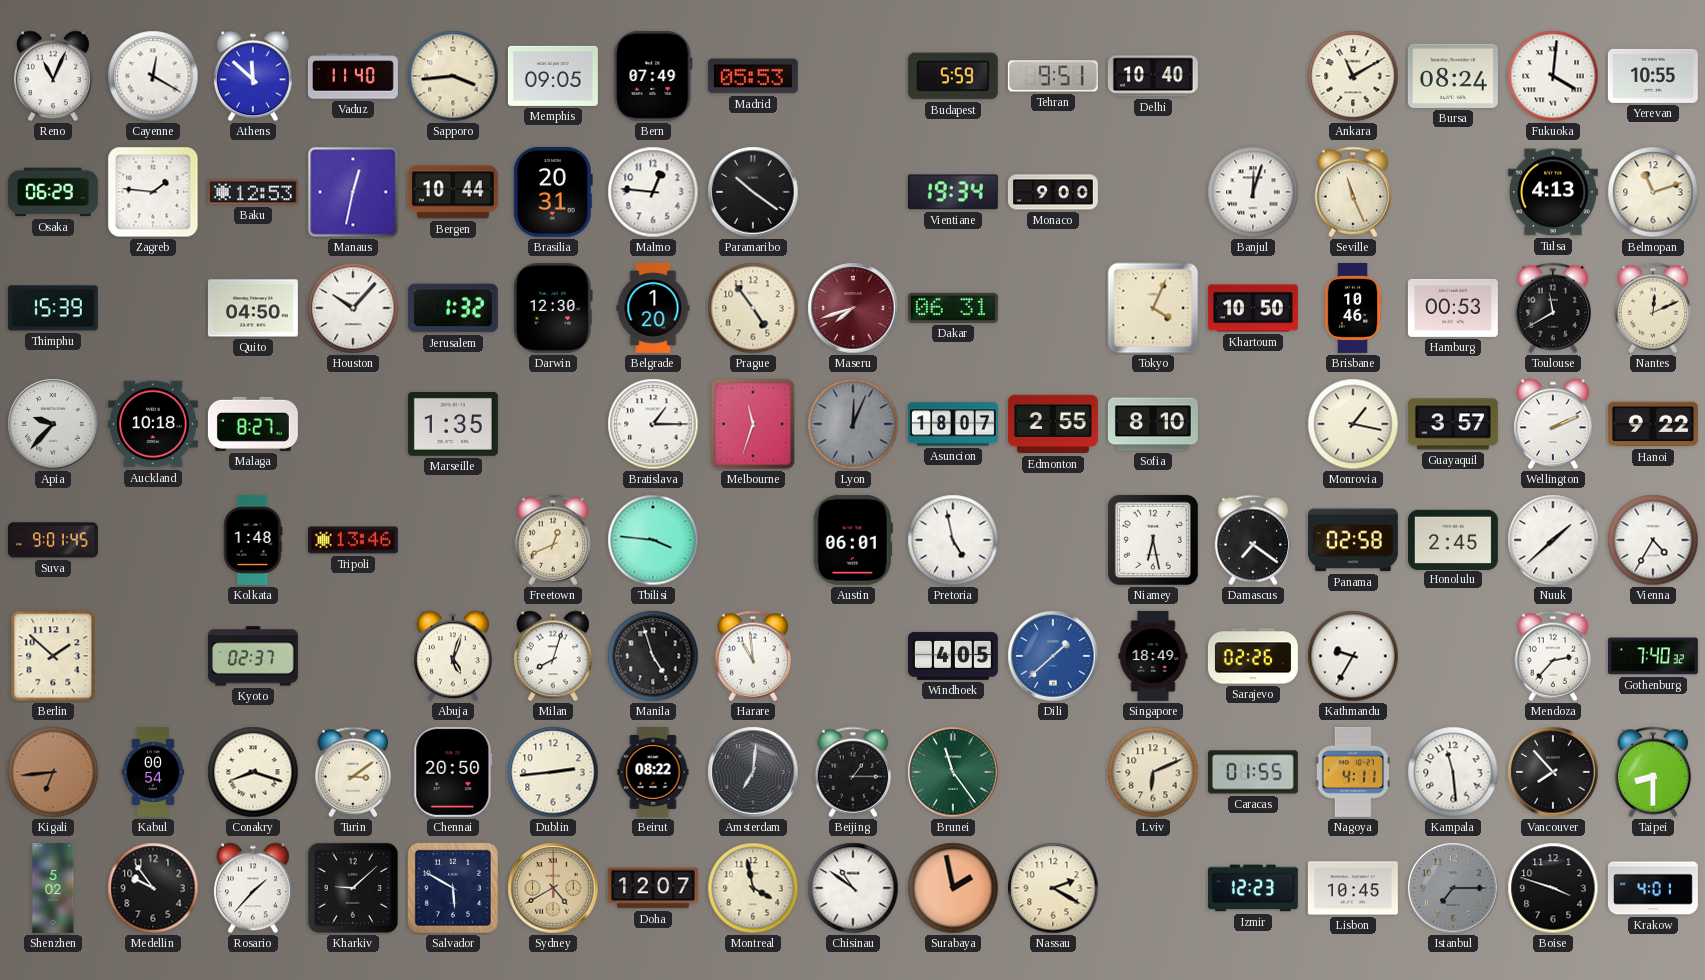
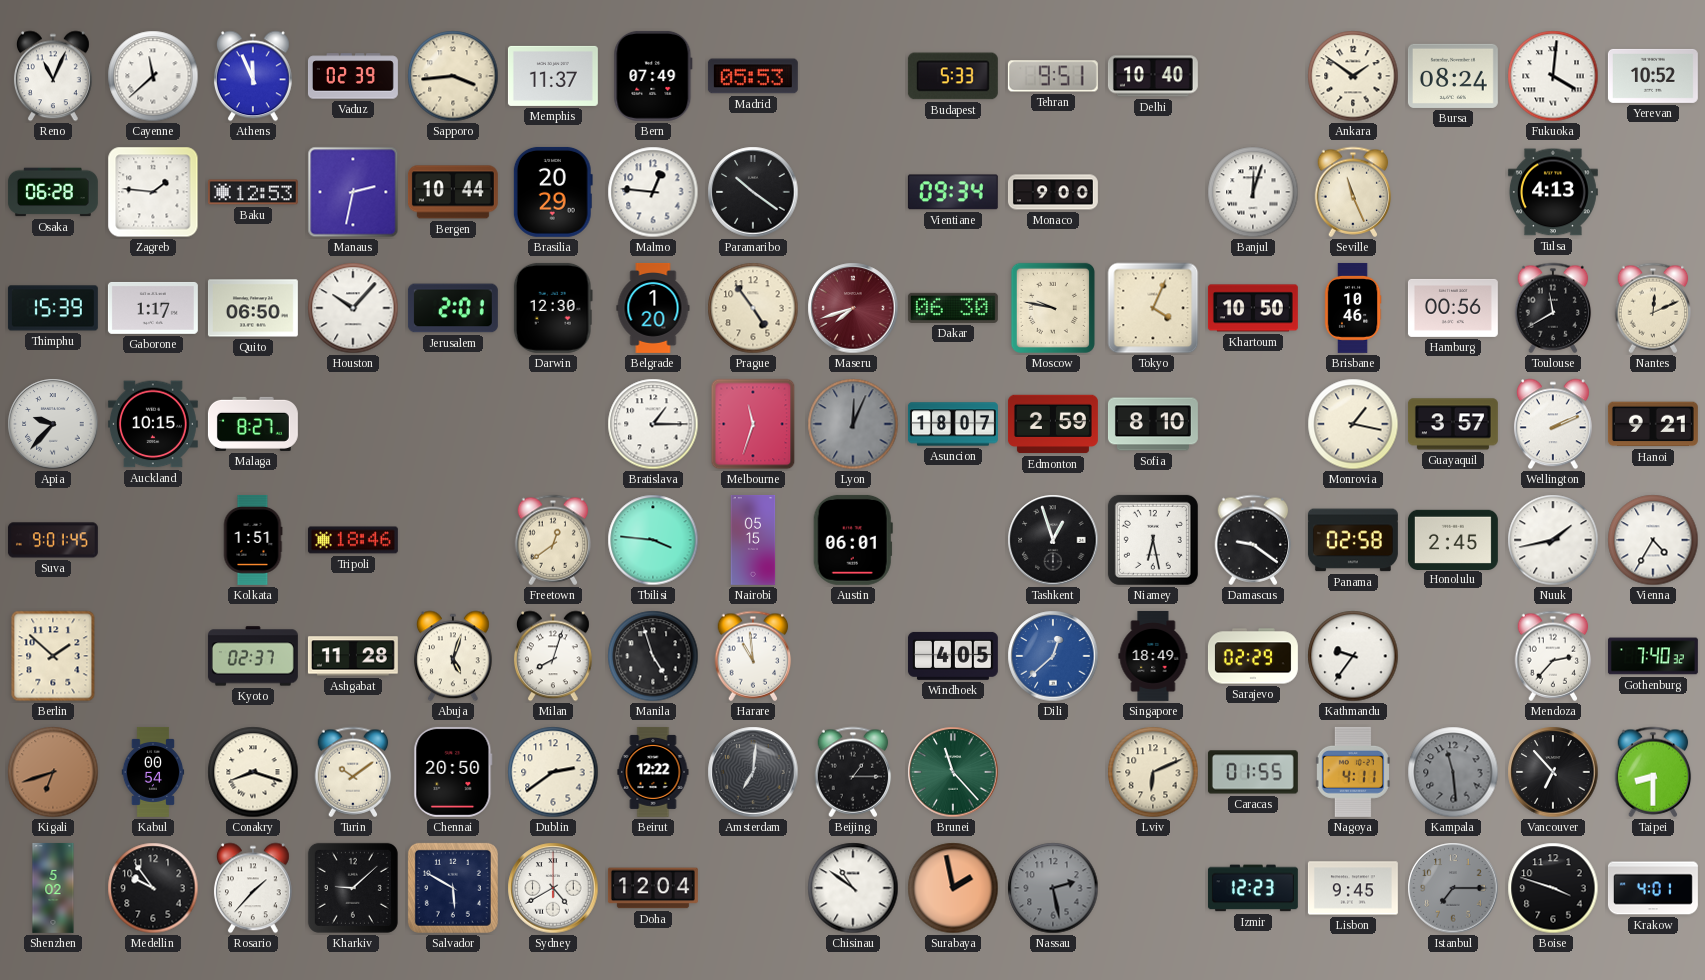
Cayenne: 12:20 -> 11:38
Athens: 11:52 -> 11:56
Vaduz: 11:40 -> 02:39
Memphis: 09:05 -> 11:37
Budapest: 5:59 -> 5:33
Ankara: 11:10 -> 1:51
Yerevan: 10:55 -> 10:52
Osaka: 06:29 -> 06:28
Manaus: 12:32 -> 2:32
Brasilia: 20:31 -> 20:29
Vientiane: 19:34 -> 09:34
Belmopan: 11:12 -> none
Gaborone: none -> 1:17
Quito: 04:50 -> 06:50
Jerusalem: 1:32 -> 2:01
Dakar: 06:31 -> 06:30
Moscow: none -> 9:47
Hamburg: 00:53 -> 00:56
Auckland: 10:18 -> 10:15
Marseille: 1:35 -> none
Edmonton: 2:55 -> 2:59
Hanoi: 9:22 -> 9:21
Kolkata: 1:48 -> 1:51
Tripoli: 13:46 -> 18:46
Freetown: 12:41 -> 12:39
Nairobi: none -> 05:15
Pretoria: 4:58 -> none
Tashkent: none -> 12:57
Damascus: 7:21 -> 9:21
Nuuk: 1:38 -> 1:43
Ashgabat: none -> 11:28
Dili: 1:38 -> 12:38
Sarajevo: 02:26 -> 02:29
Kathmandu: 9:35 -> 9:36
Kigali: 6:44 -> 6:42
Turin: 3:09 -> 10:09
Dublin: 2:44 -> 2:39
Beirut: 08:22 -> 12:22
Brunei: 11:24 -> 11:23
Kampala dial: white -> grey
Vancouver: 7:53 -> 6:53
Sydney dial: champagne -> white
Doha: 12:07 -> 12:04
Montreal: 3:58 -> none
Nassau: 2:20 -> 2:28
Nassau dial: cream -> grey
Lisbon: 10:45 -> 9:45
